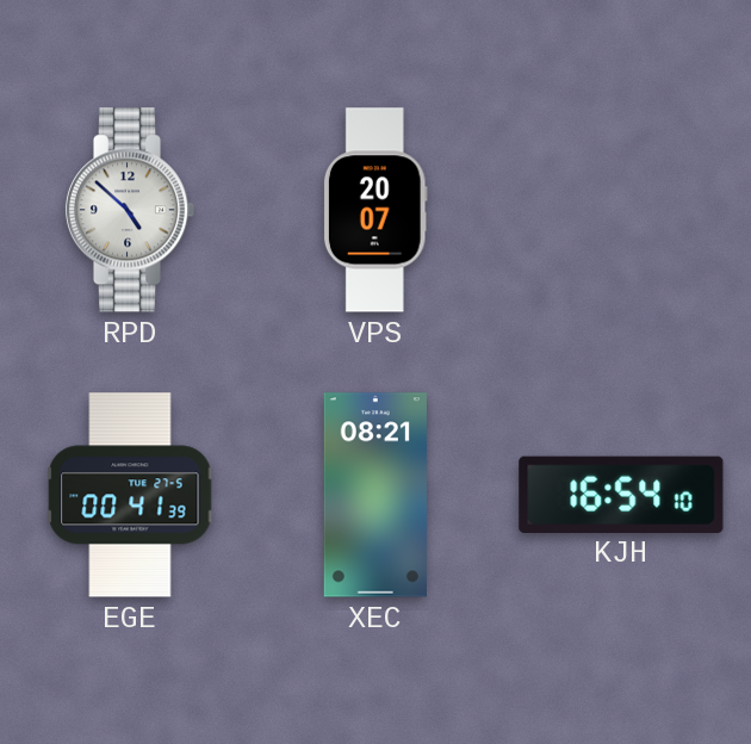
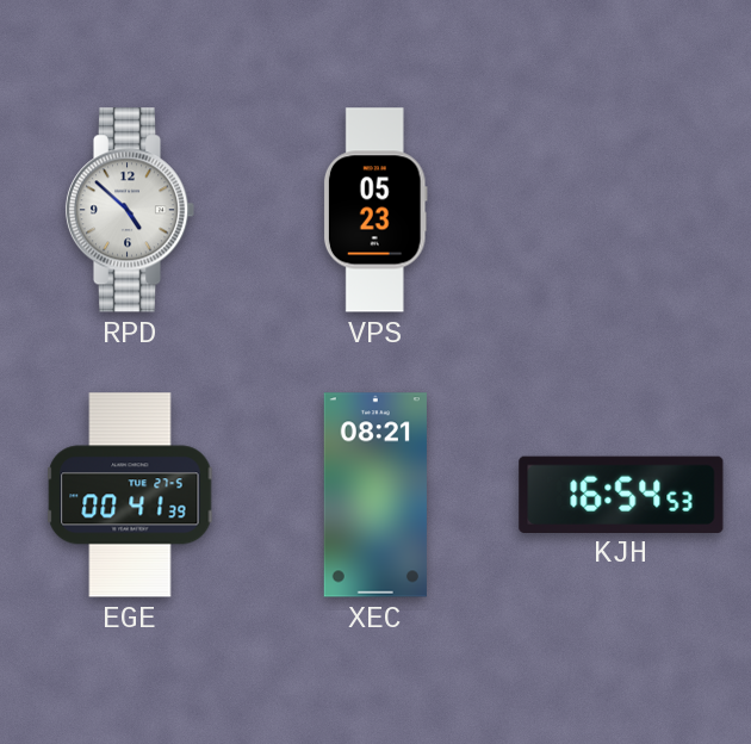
VPS: 20:07 -> 05:23
KJH: 16:54:10 -> 16:54:53
